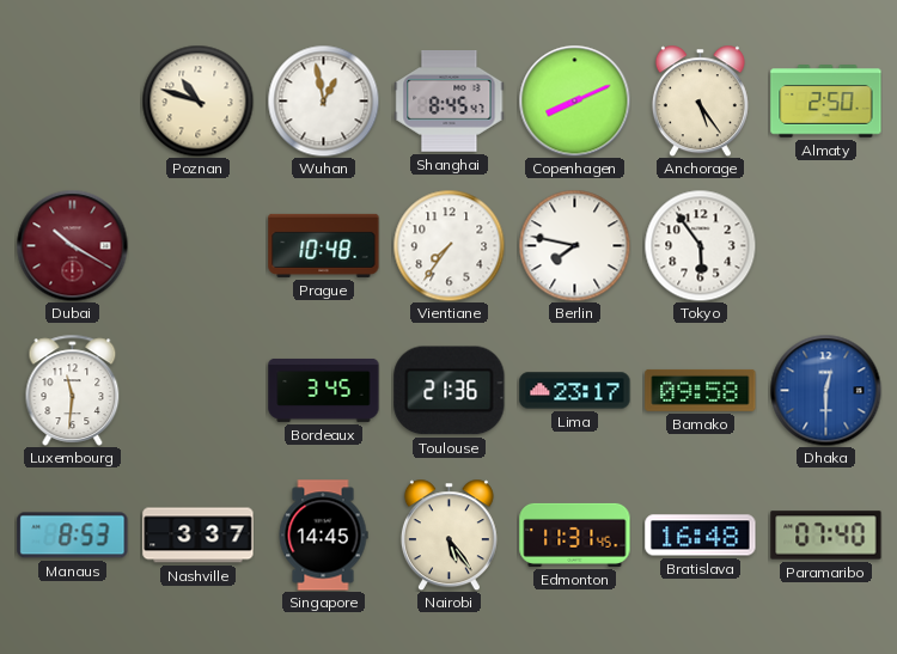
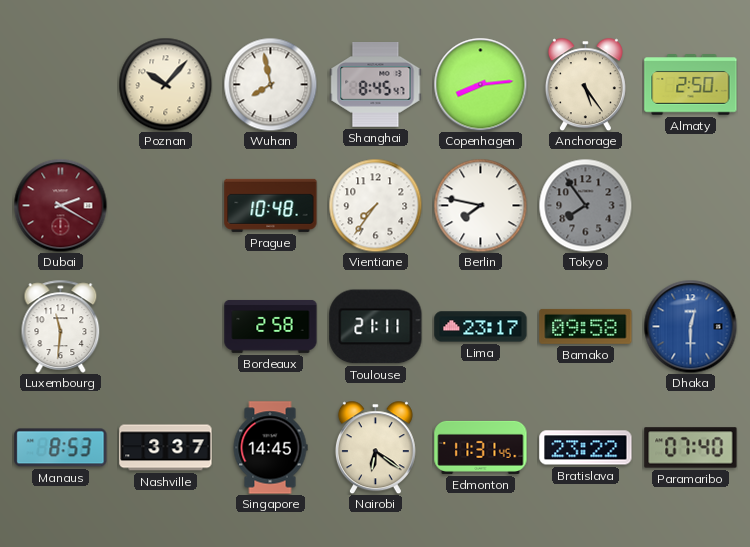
Poznan: 10:48 -> 10:07
Wuhan: 12:58 -> 7:58
Copenhagen: 8:11 -> 8:14
Dubai: 10:20 -> 2:20
Tokyo: 5:54 -> 7:54
Tokyo dial: white -> grey
Bordeaux: 3:45 -> 2:58
Toulouse: 21:36 -> 21:11
Nairobi: 5:24 -> 6:21
Bratislava: 16:48 -> 23:22
